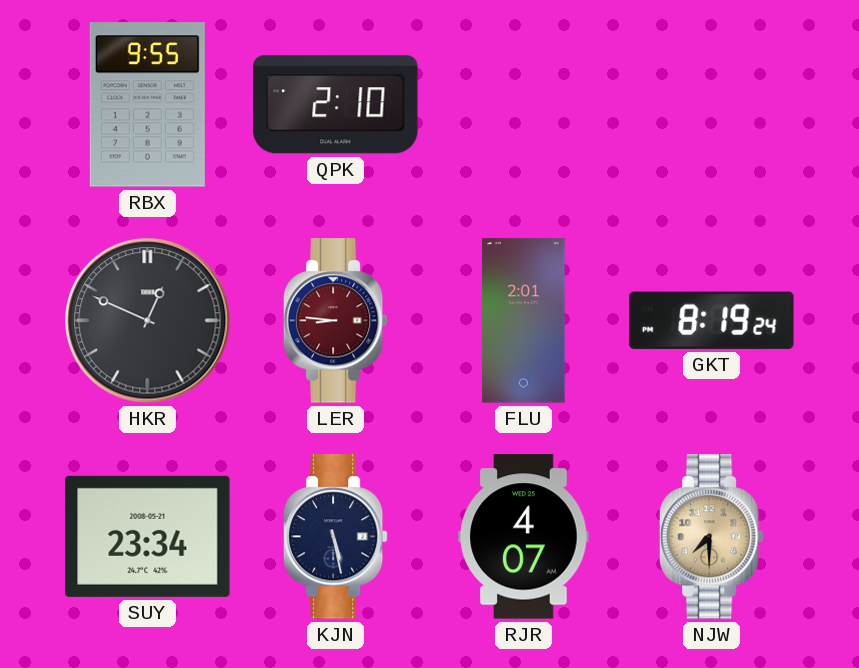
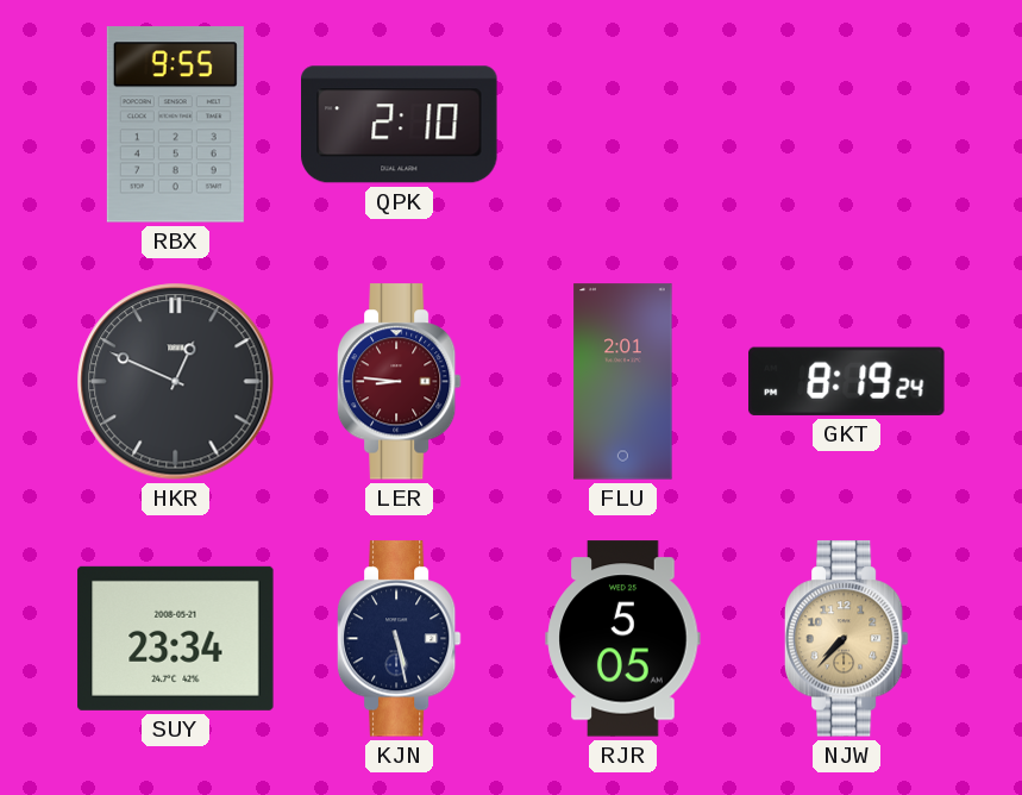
RJR: 4:07 -> 5:05
NJW: 7:30 -> 7:37
